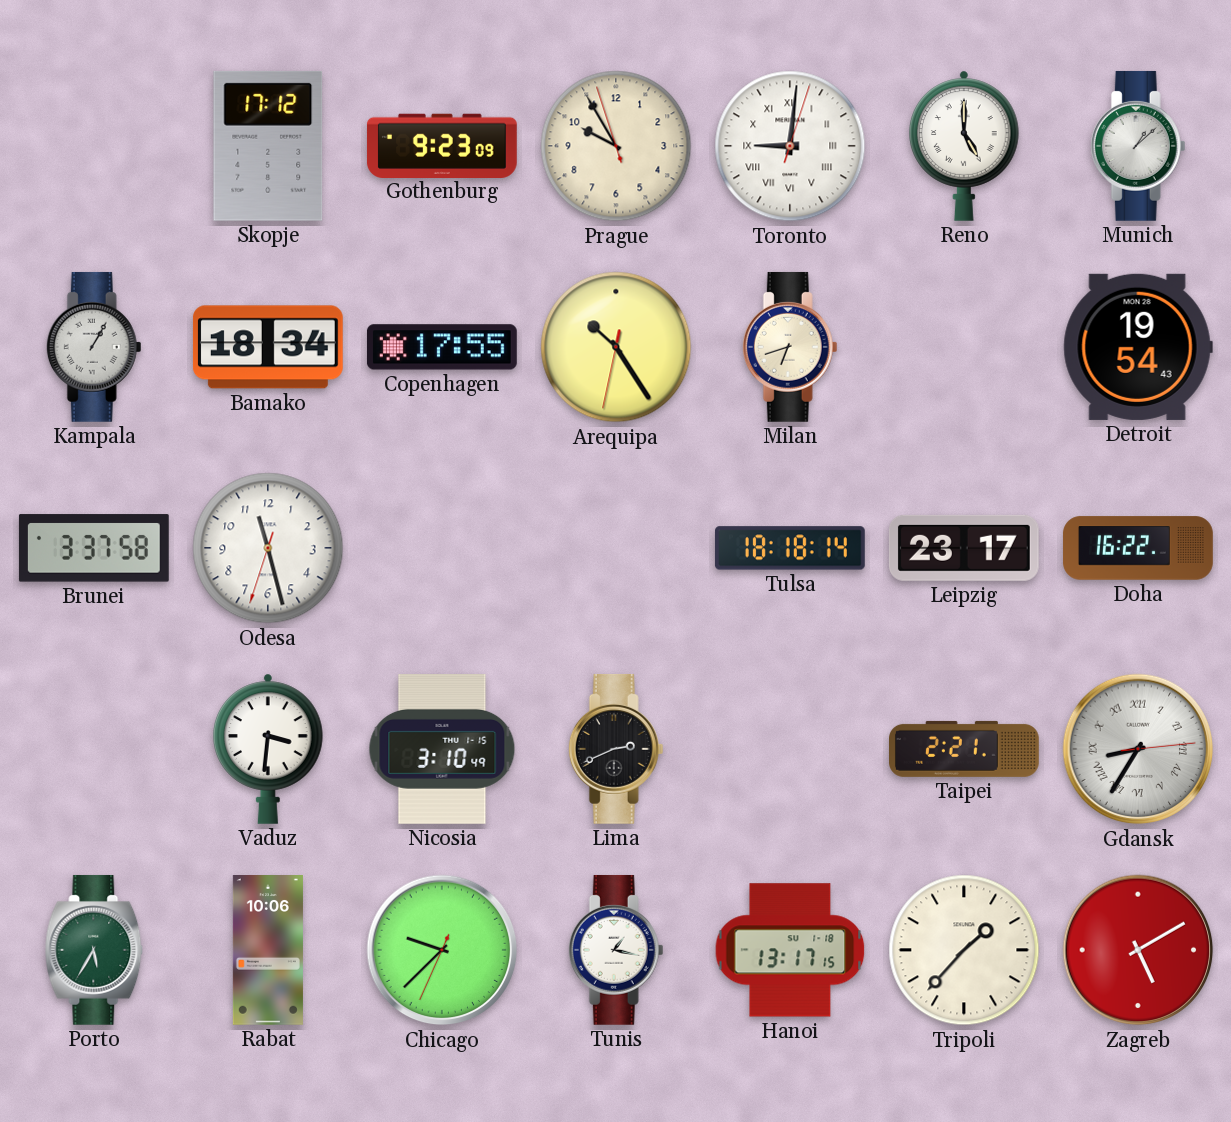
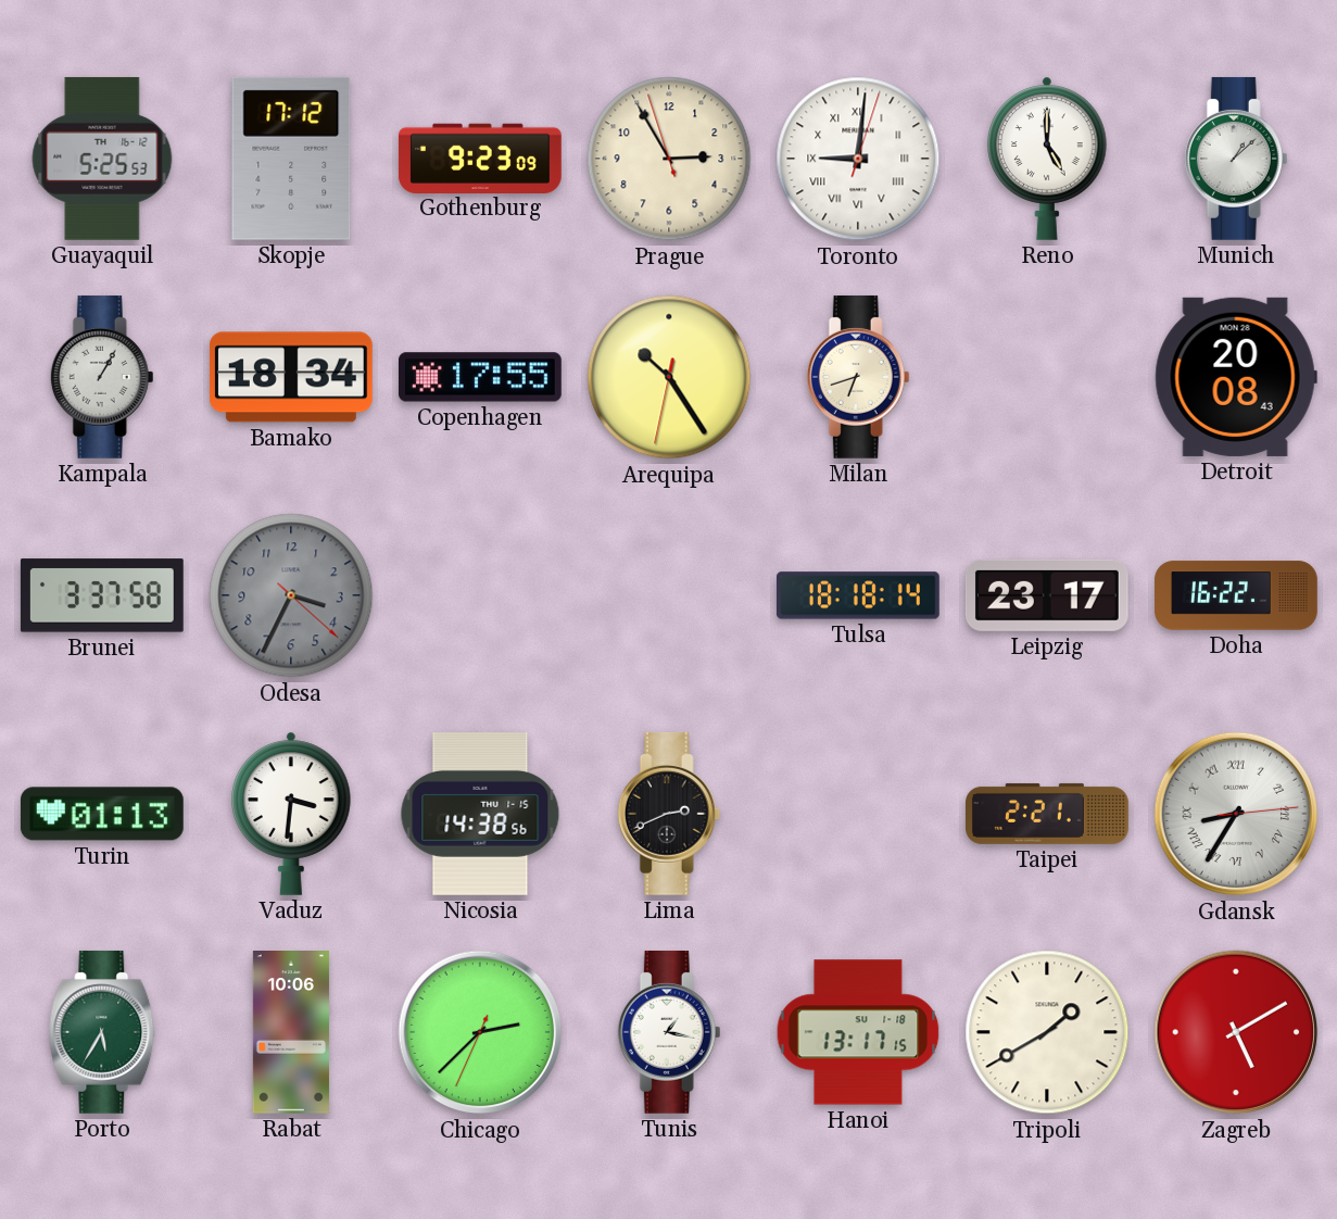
Guayaquil: none -> 5:25
Prague: 9:54 -> 2:54
Detroit: 19:54 -> 20:08
Odesa: 11:27 -> 3:34
Odesa dial: white -> grey
Turin: none -> 01:13
Nicosia: 3:10 -> 14:38
Chicago: 9:37 -> 2:37
Tripoli: 1:37 -> 1:40
